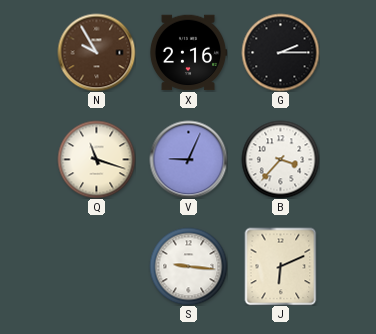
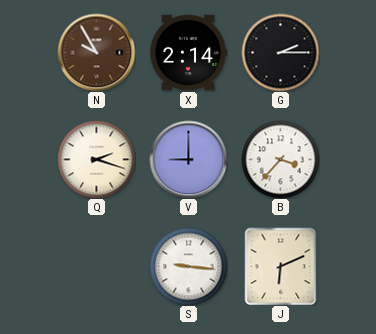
X: 2:16 -> 2:14
Q: 11:18 -> 2:18
V: 9:04 -> 9:00
